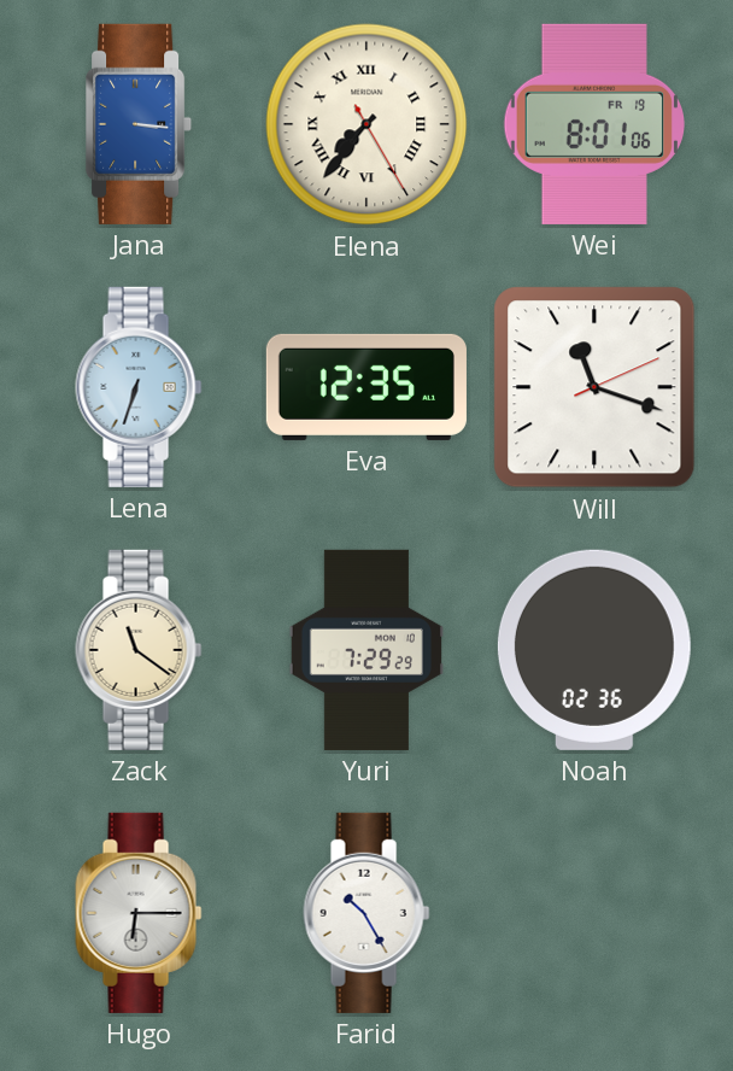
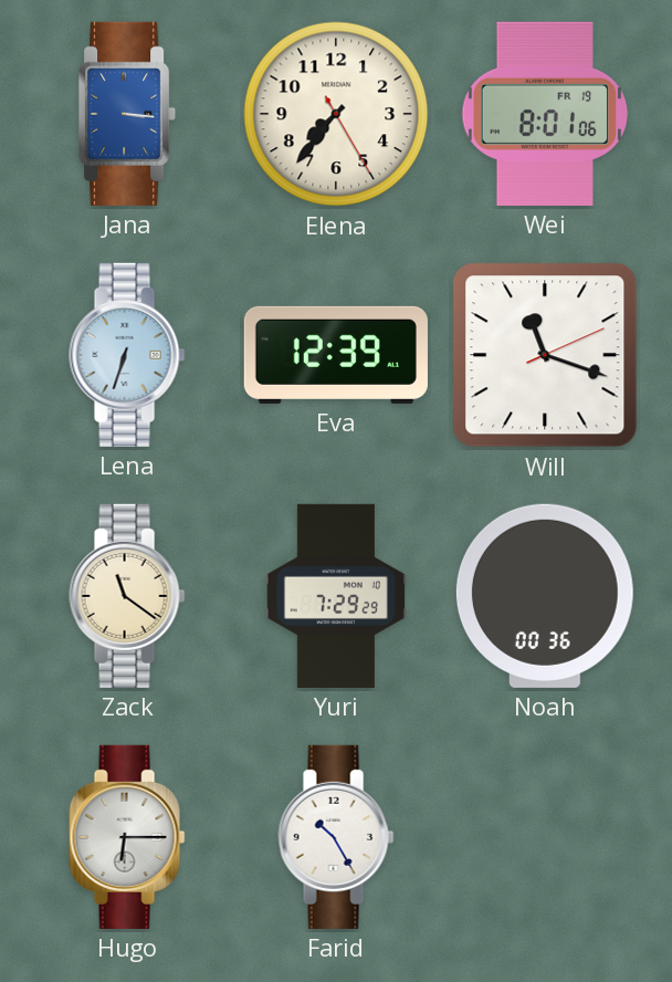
Elena numerals: Roman -> Arabic
Eva: 12:35 -> 12:39
Noah: 02:36 -> 00:36
